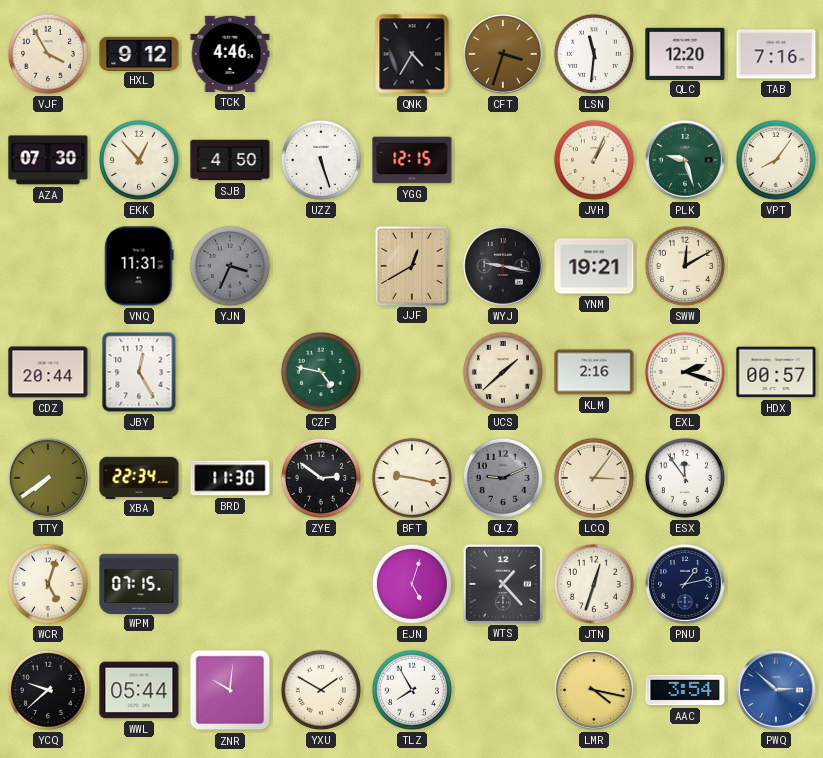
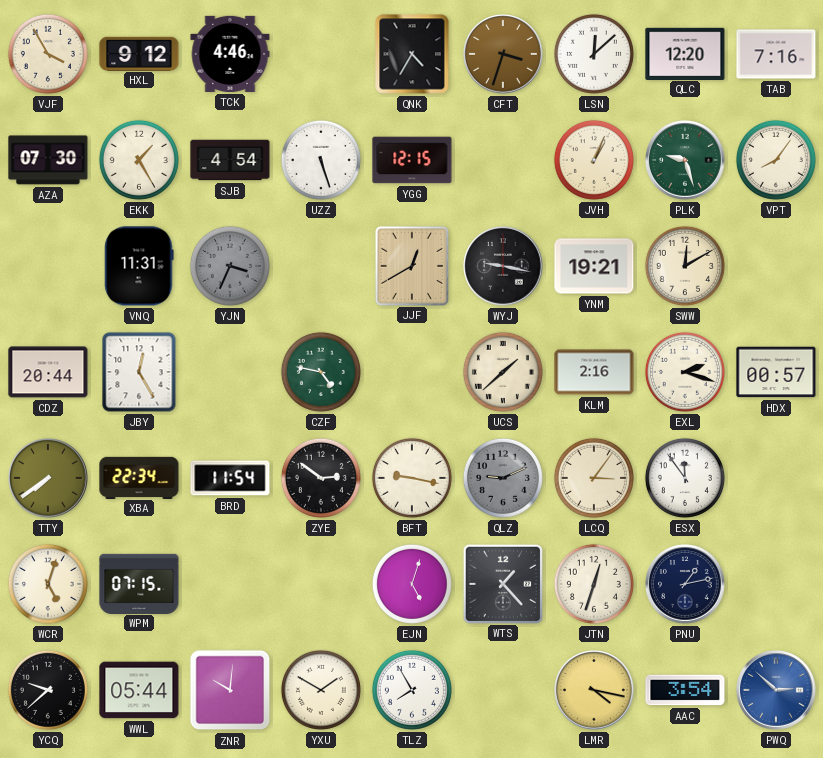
LSN: 11:31 -> 12:08
EKK: 12:53 -> 1:25
SJB: 4:50 -> 4:54
BRD: 11:30 -> 11:54
